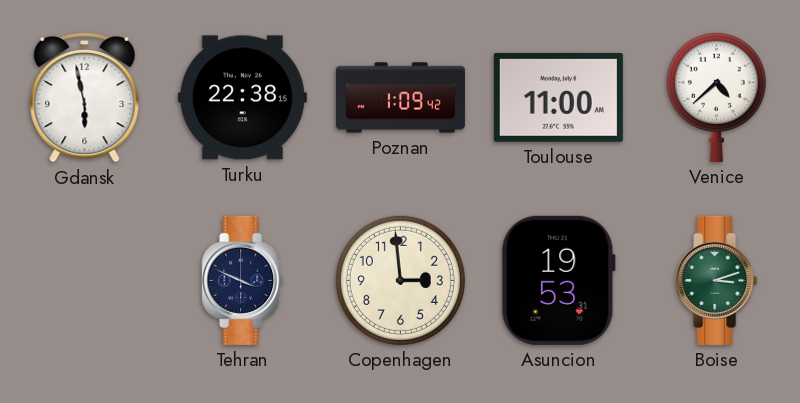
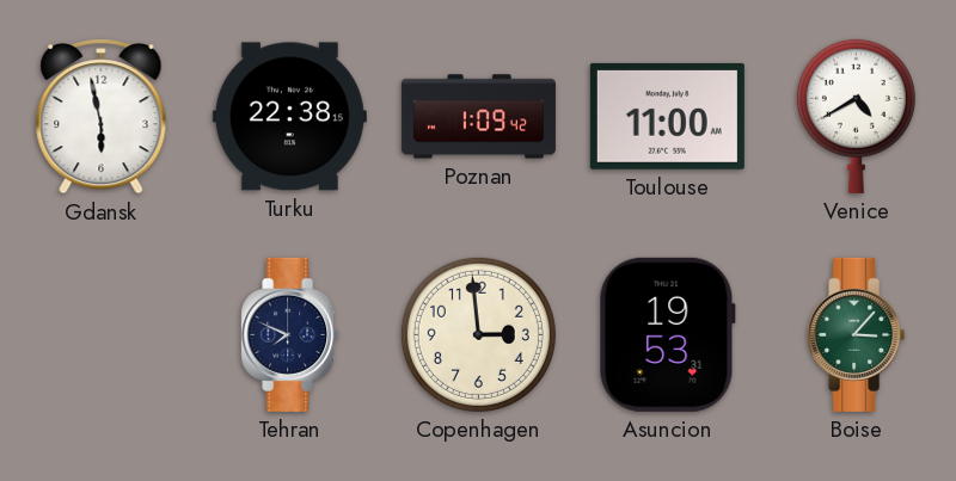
Venice: 4:38 -> 4:40
Tehran: 3:49 -> 7:49
Boise: 3:12 -> 3:07
